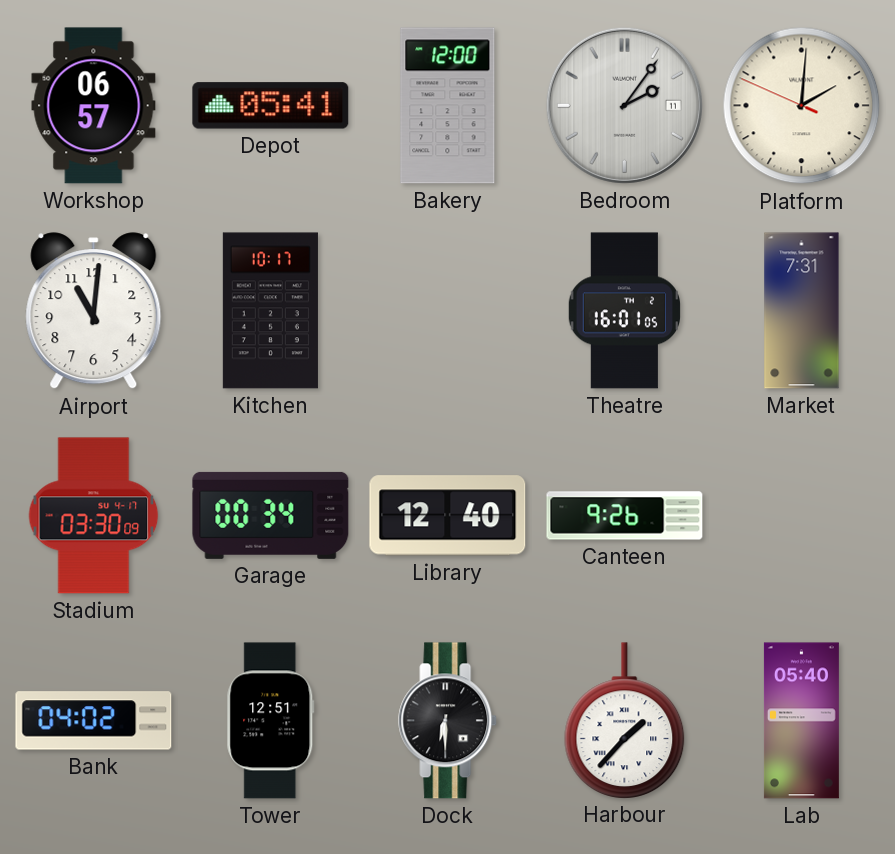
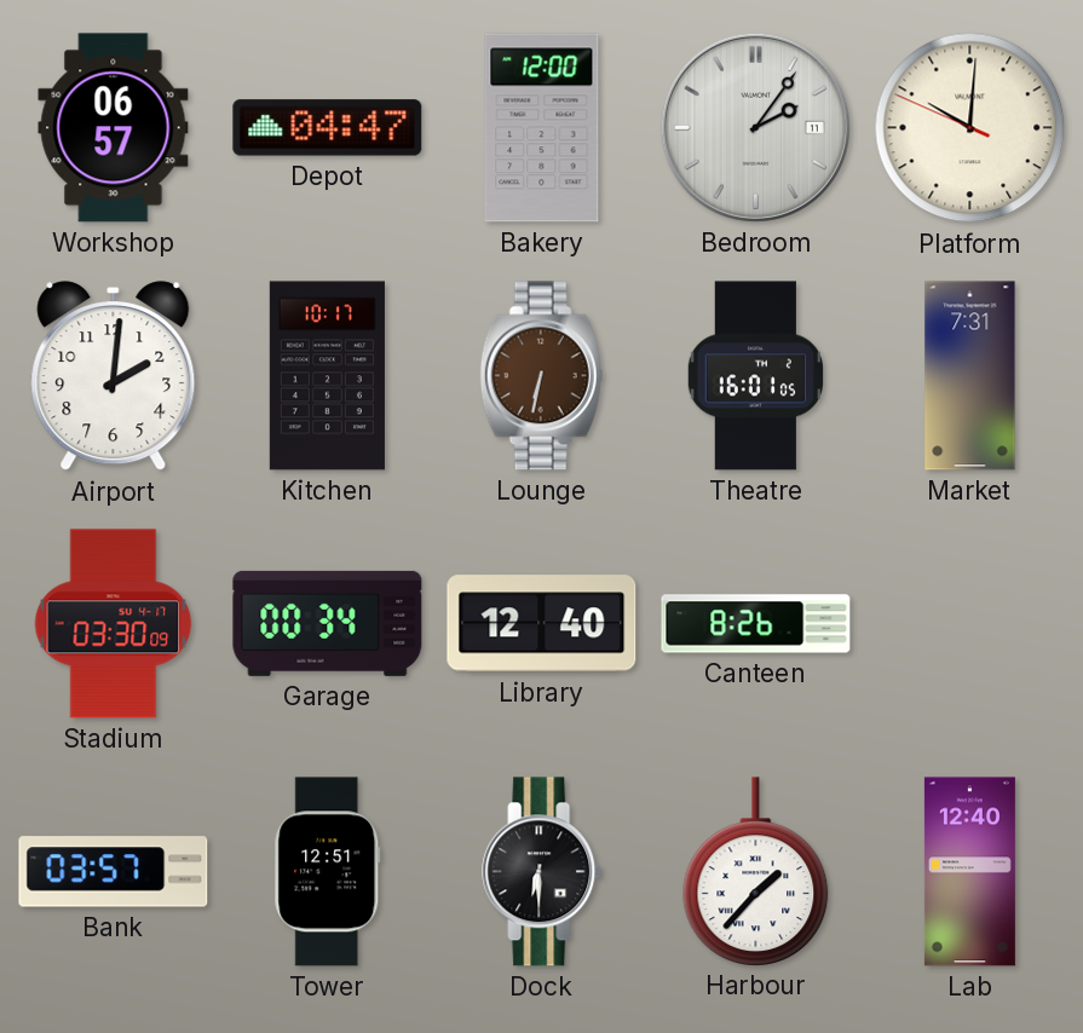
Depot: 05:41 -> 04:47
Platform: 2:00 -> 10:00
Airport: 11:01 -> 2:01
Lounge: none -> 6:32
Canteen: 9:26 -> 8:26
Bank: 04:02 -> 03:57
Lab: 05:40 -> 12:40
